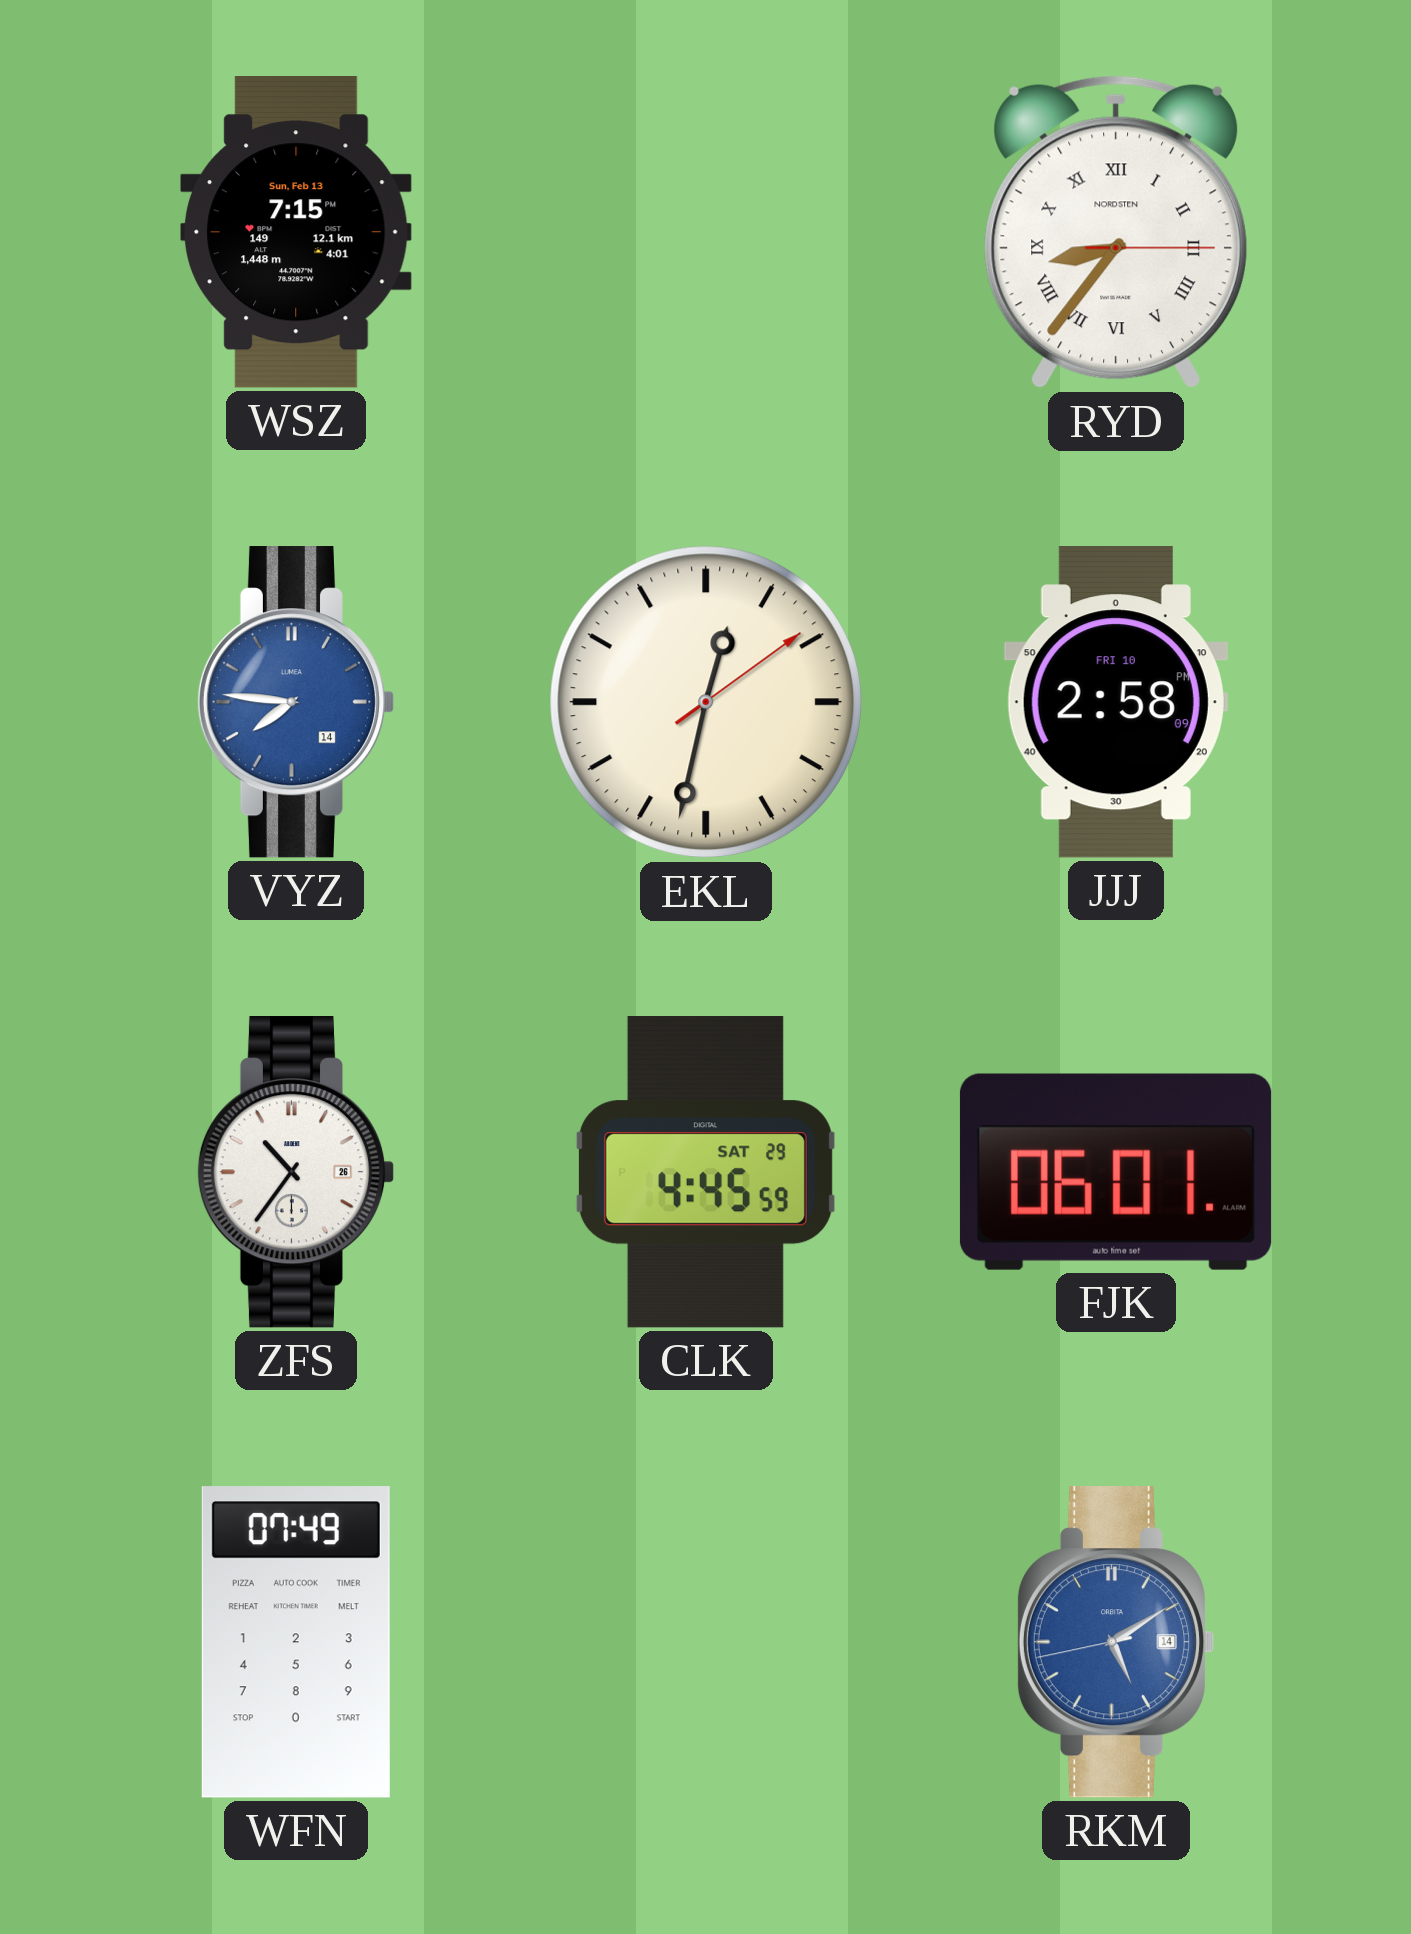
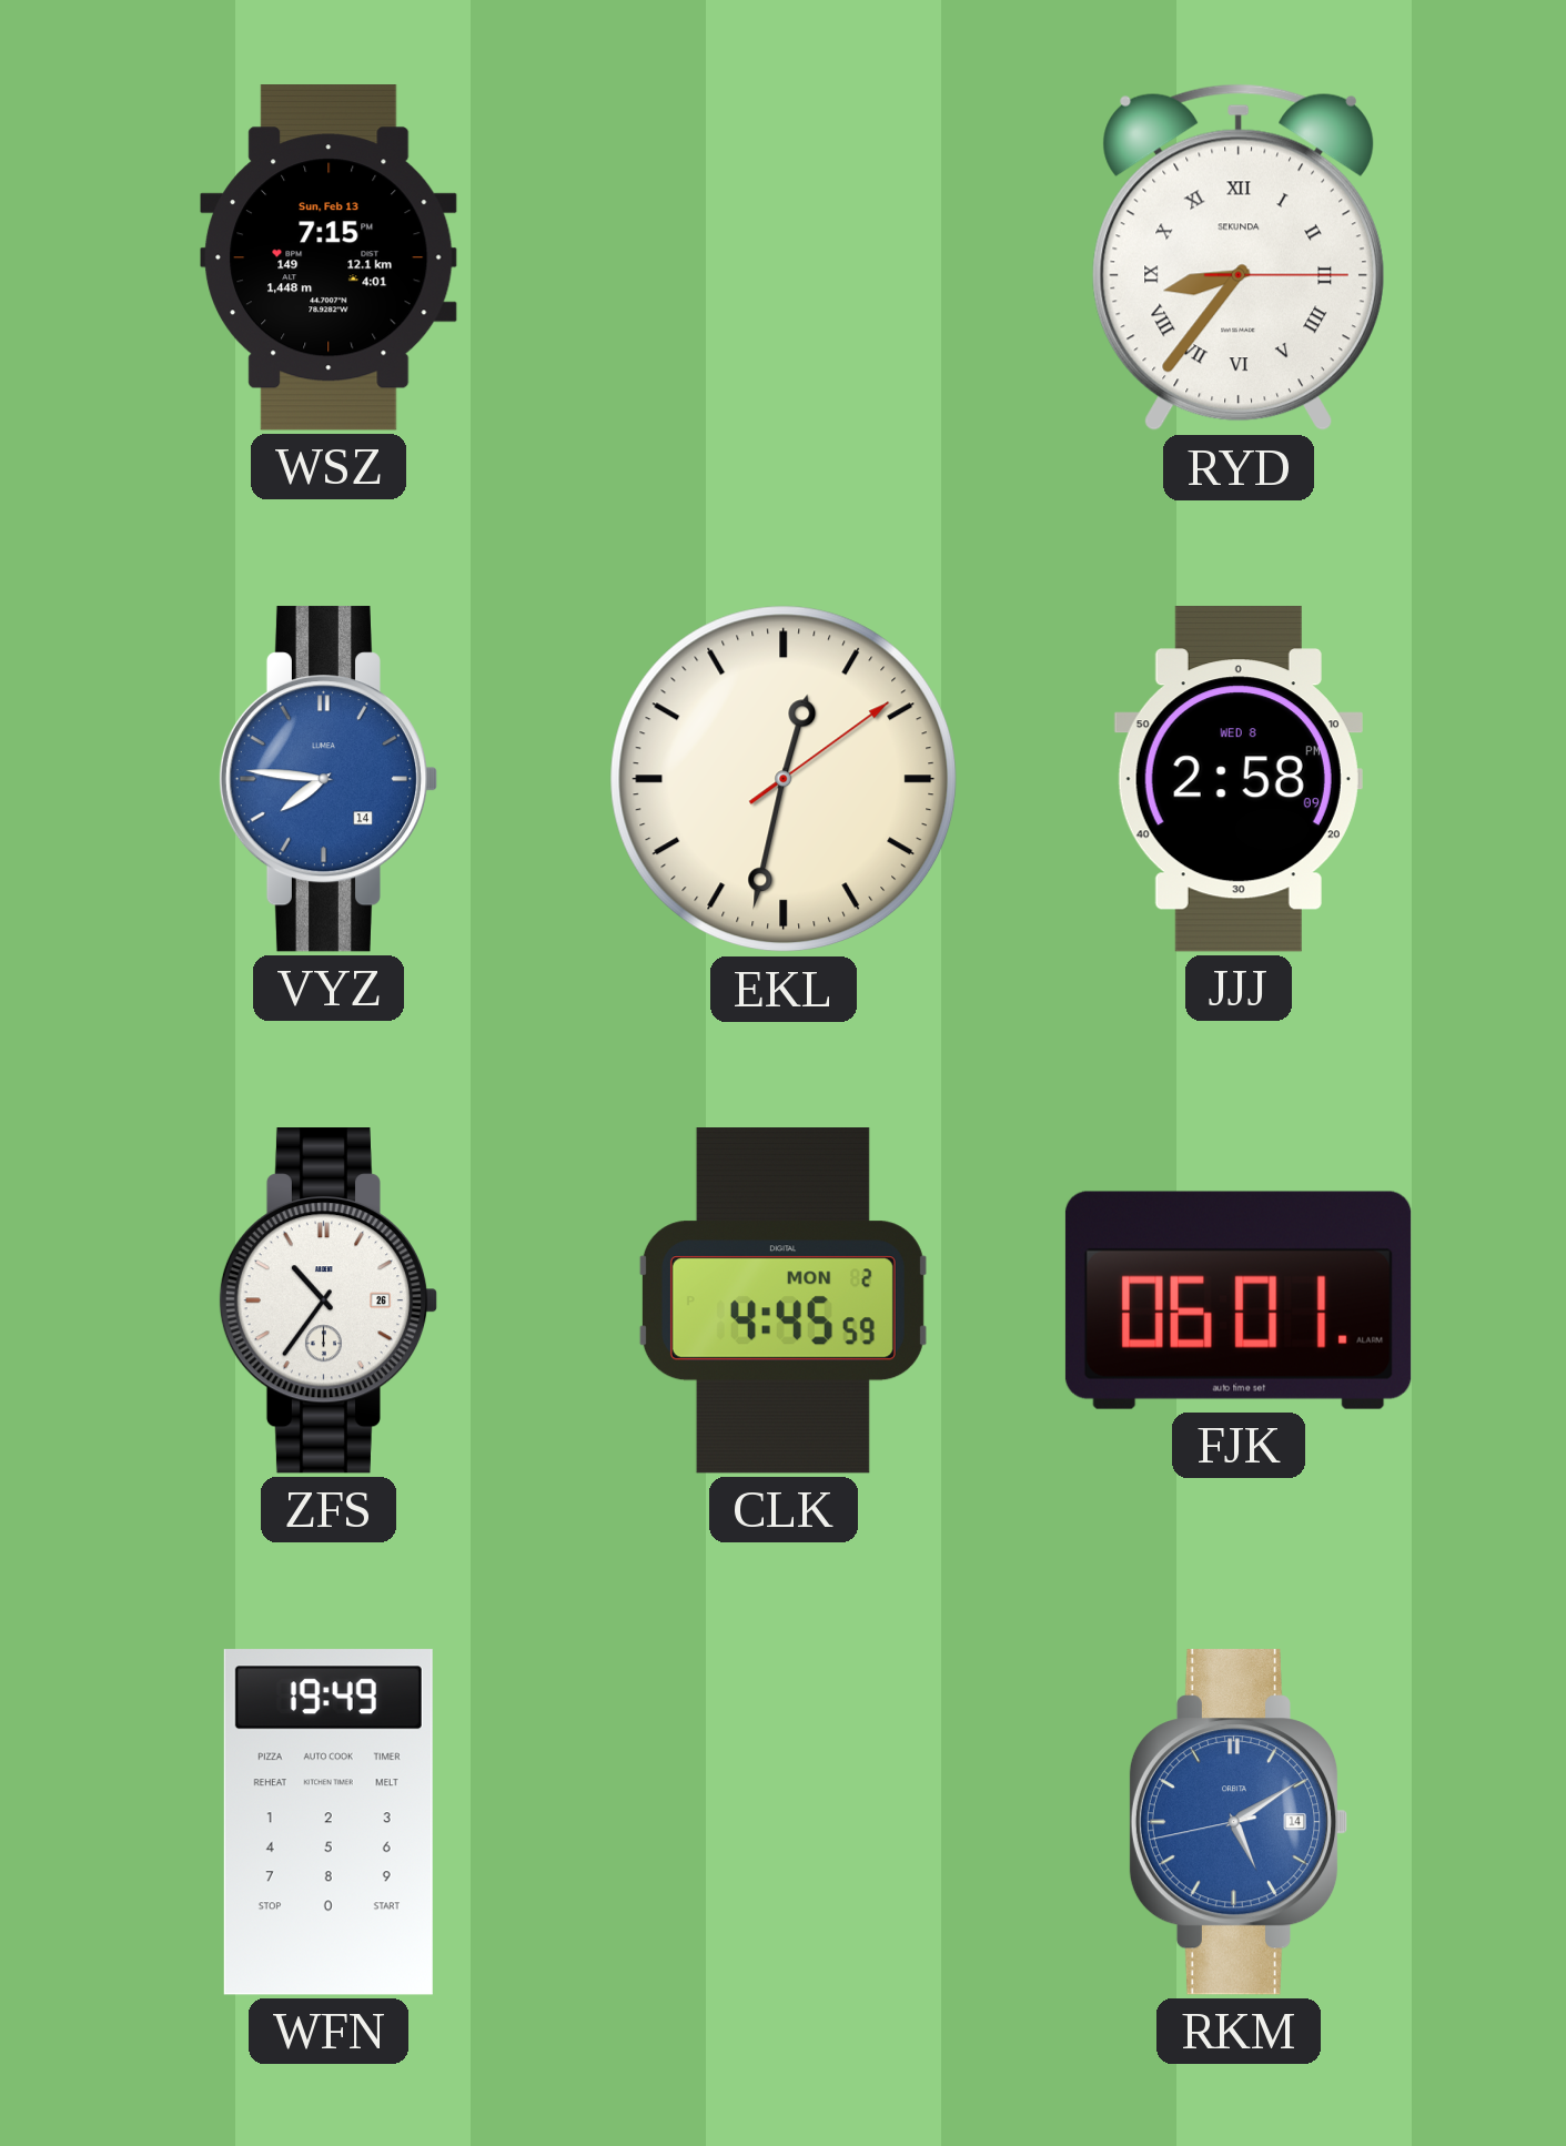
RYD brand: NORDSTEN -> SEKUNDA
JJJ date: FRI 10 -> WED 8
CLK date: SAT 29 -> MON 2
WFN: 07:49 -> 19:49
